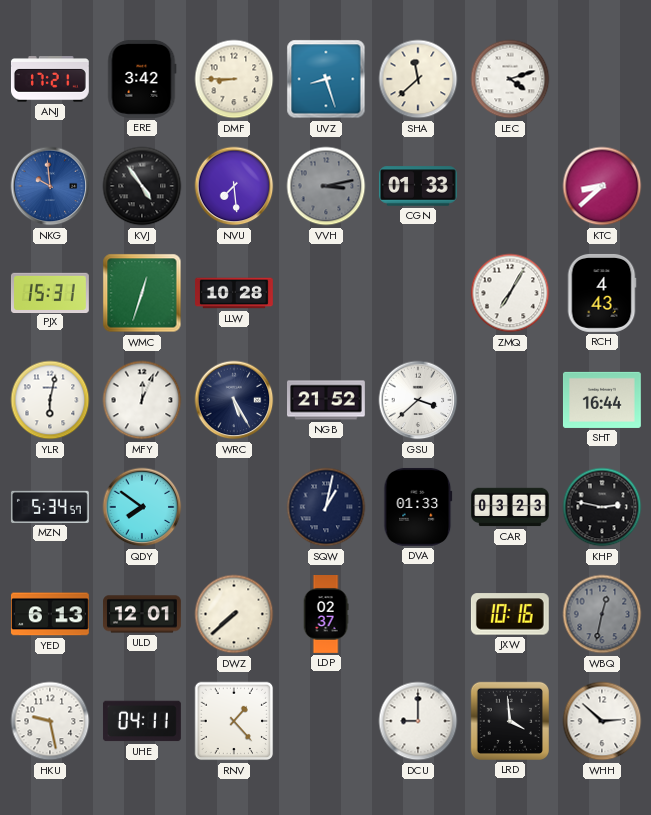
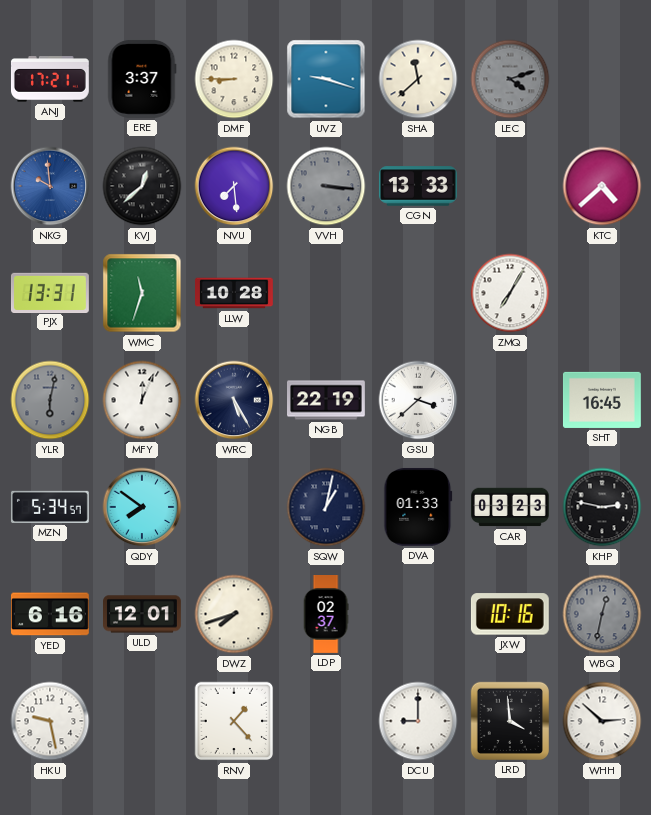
ERE: 3:42 -> 3:37
UVZ: 8:27 -> 9:18
LEC dial: white -> grey
KVJ: 4:54 -> 12:38
VVH: 3:13 -> 3:16
CGN: 01:33 -> 13:33
KTC: 8:38 -> 4:38
PJX: 15:31 -> 13:31
WMC: 12:33 -> 11:33
RCH: 4:43 -> none
YLR dial: white -> grey
NGB: 21:52 -> 22:19
SHT: 16:44 -> 16:45
YED: 6:13 -> 6:16
DWZ: 7:38 -> 7:42
UHE: 04:11 -> none
